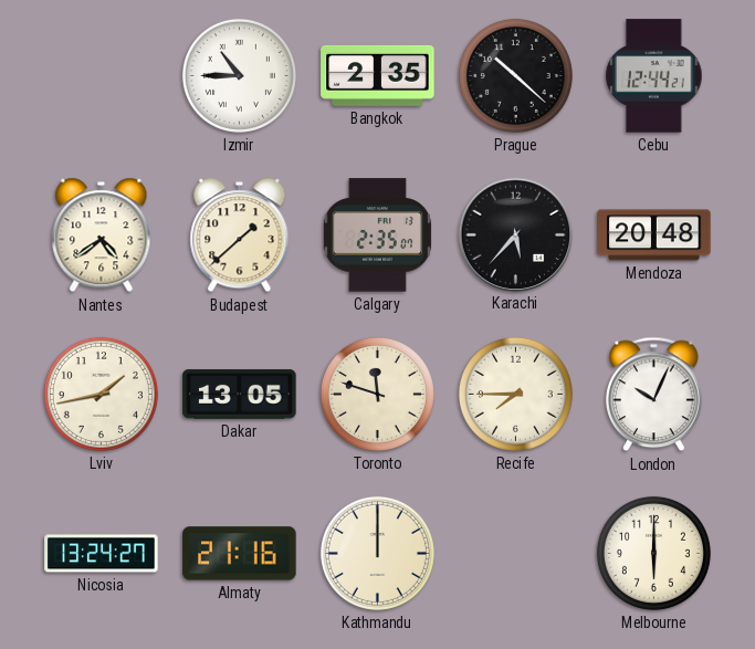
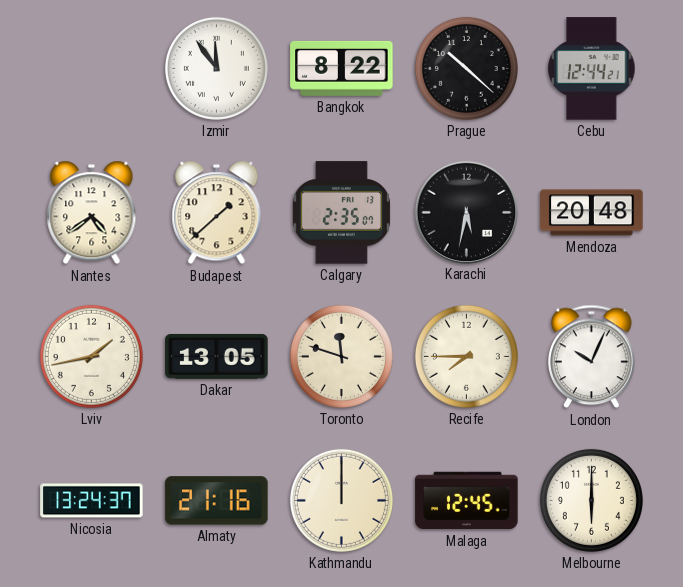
Izmir: 10:45 -> 11:54
Bangkok: 2:35 -> 8:22
Karachi: 5:37 -> 5:32
Nicosia: 13:24:27 -> 13:24:37
Malaga: none -> 12:45
